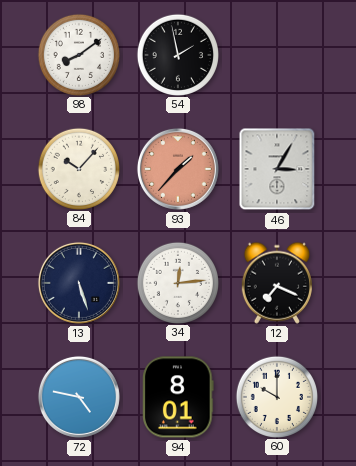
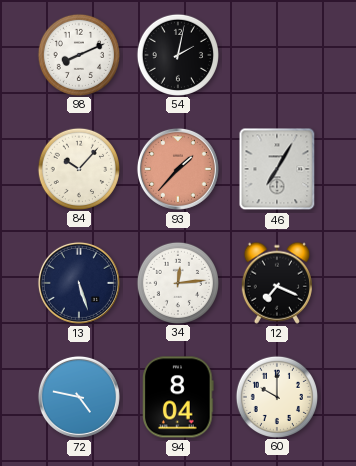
98: 8:09 -> 8:11
54: 1:58 -> 2:02
46: 3:05 -> 7:05
94: 8:01 -> 8:04
